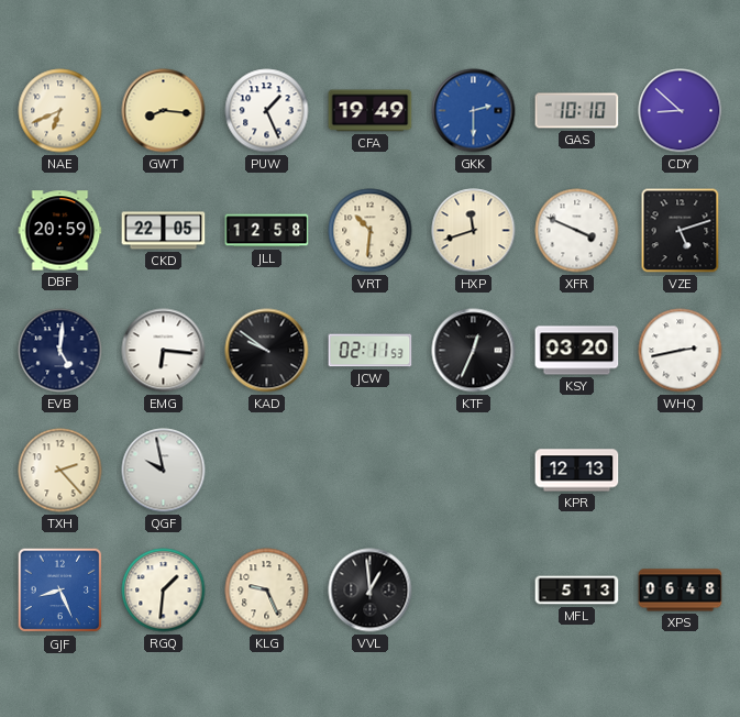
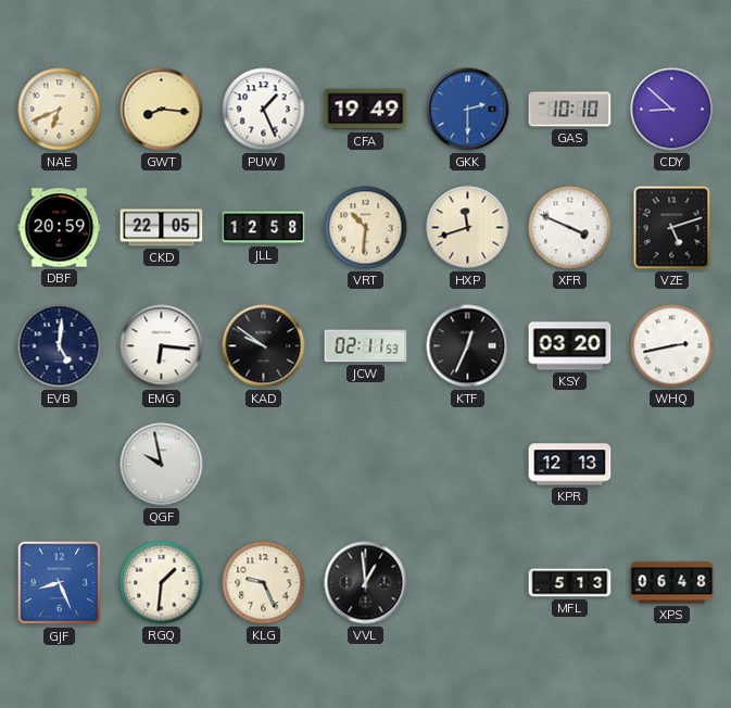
TXH: 2:23 -> none
